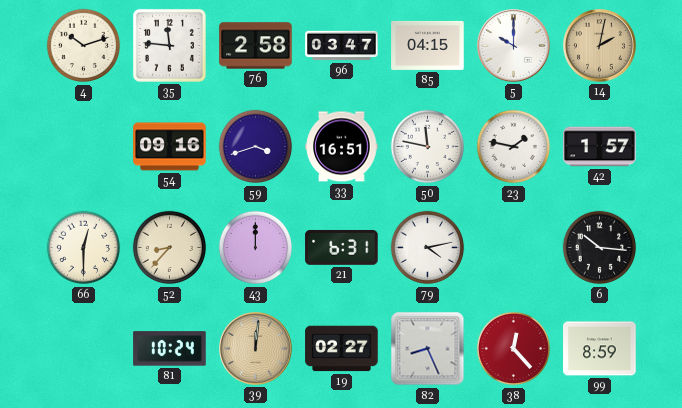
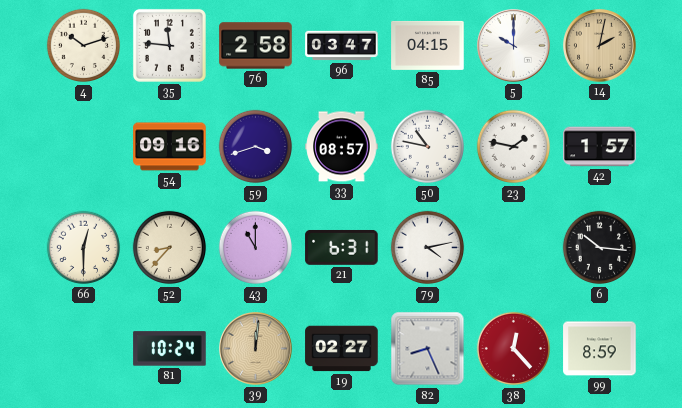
33: 16:51 -> 08:57
50: 11:47 -> 10:47
43: 12:00 -> 11:00
